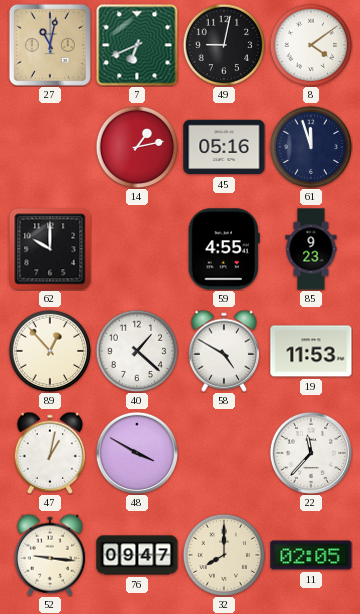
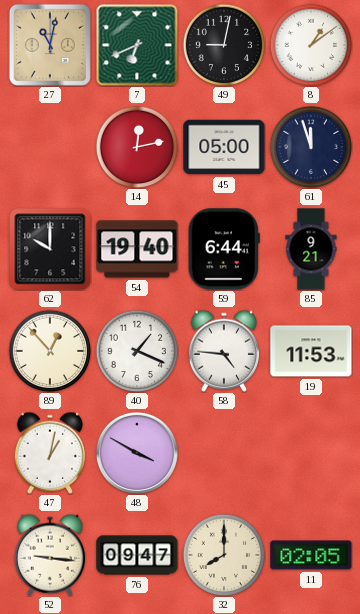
8: 4:09 -> 1:09
14: 1:13 -> 12:13
45: 05:16 -> 05:00
54: none -> 19:40
59: 4:55 -> 6:44
85: 9:23 -> 9:21
40: 1:22 -> 1:19
58: 4:50 -> 4:46
22: 11:37 -> none
